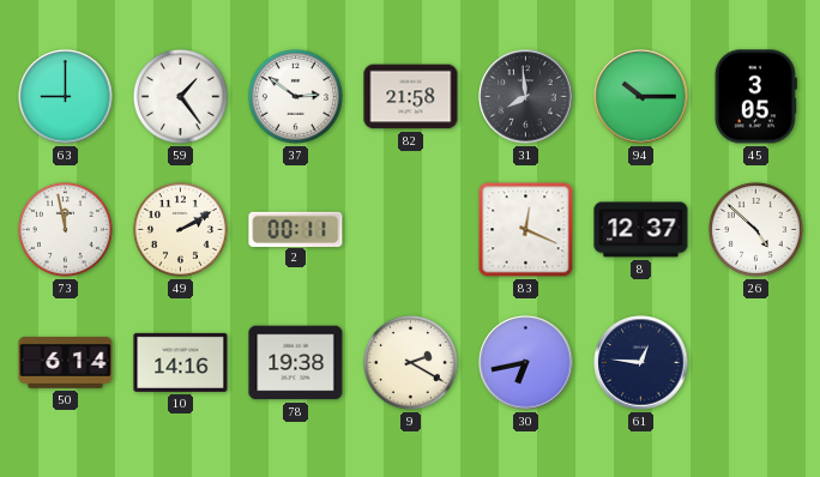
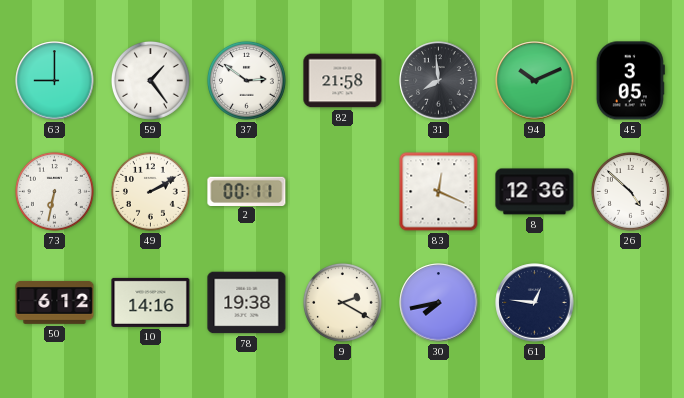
94: 10:15 -> 10:11
73: 11:58 -> 6:32
8: 12:37 -> 12:36
50: 6:14 -> 6:12
30: 6:43 -> 7:43
